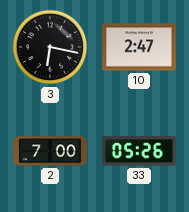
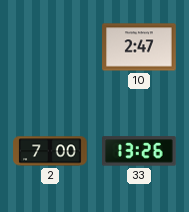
3: 6:17 -> none
33: 05:26 -> 13:26
